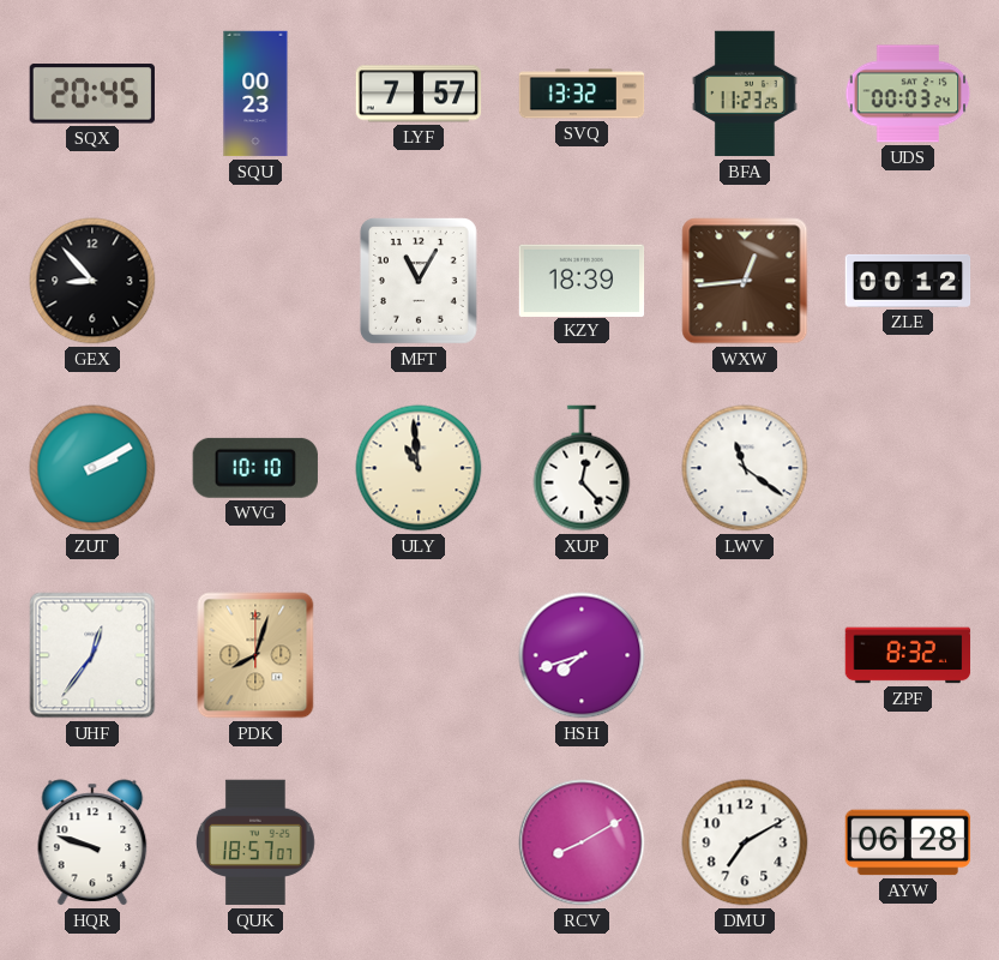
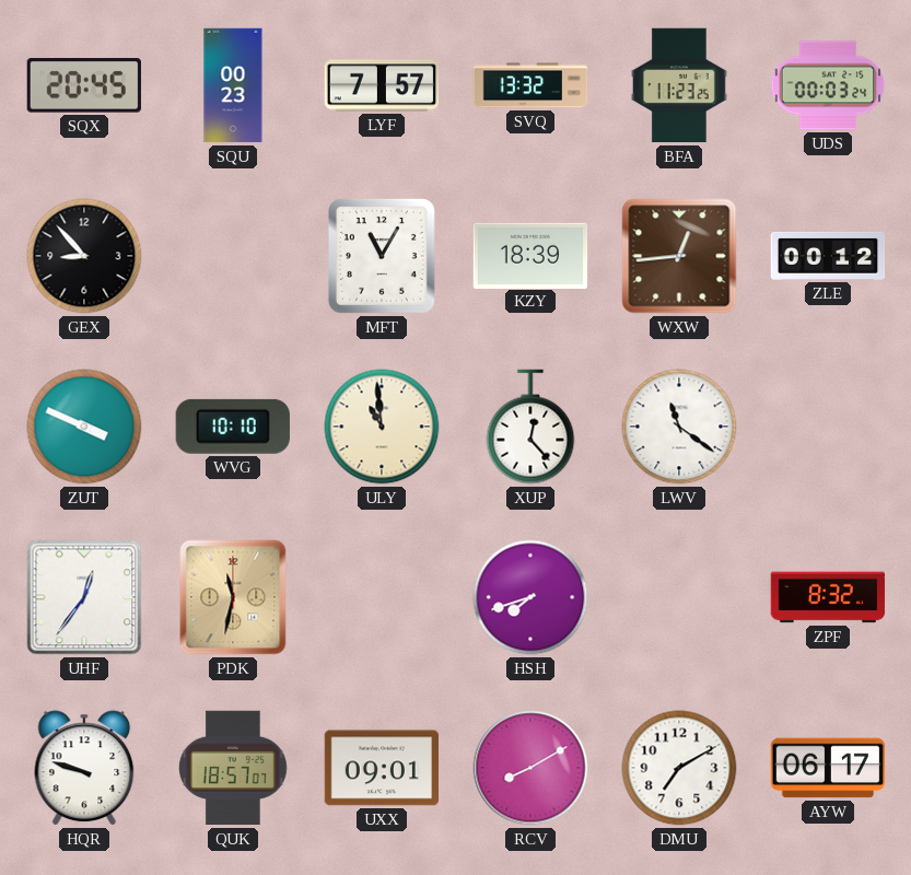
ZUT: 2:10 -> 3:49
PDK: 8:03 -> 11:32
UXX: none -> 09:01
AYW: 06:28 -> 06:17
